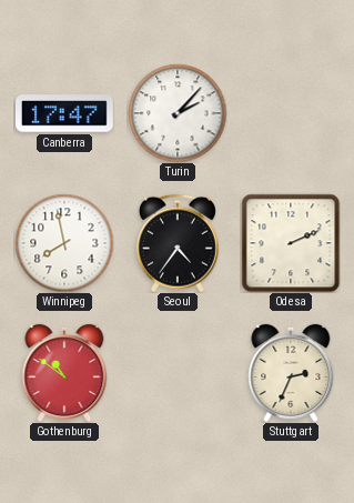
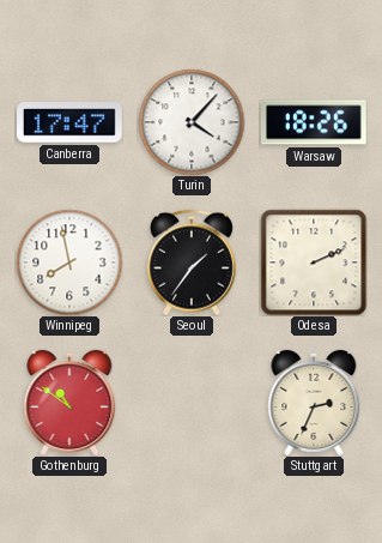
Turin: 2:07 -> 4:07
Warsaw: none -> 18:26
Seoul: 4:36 -> 1:36
